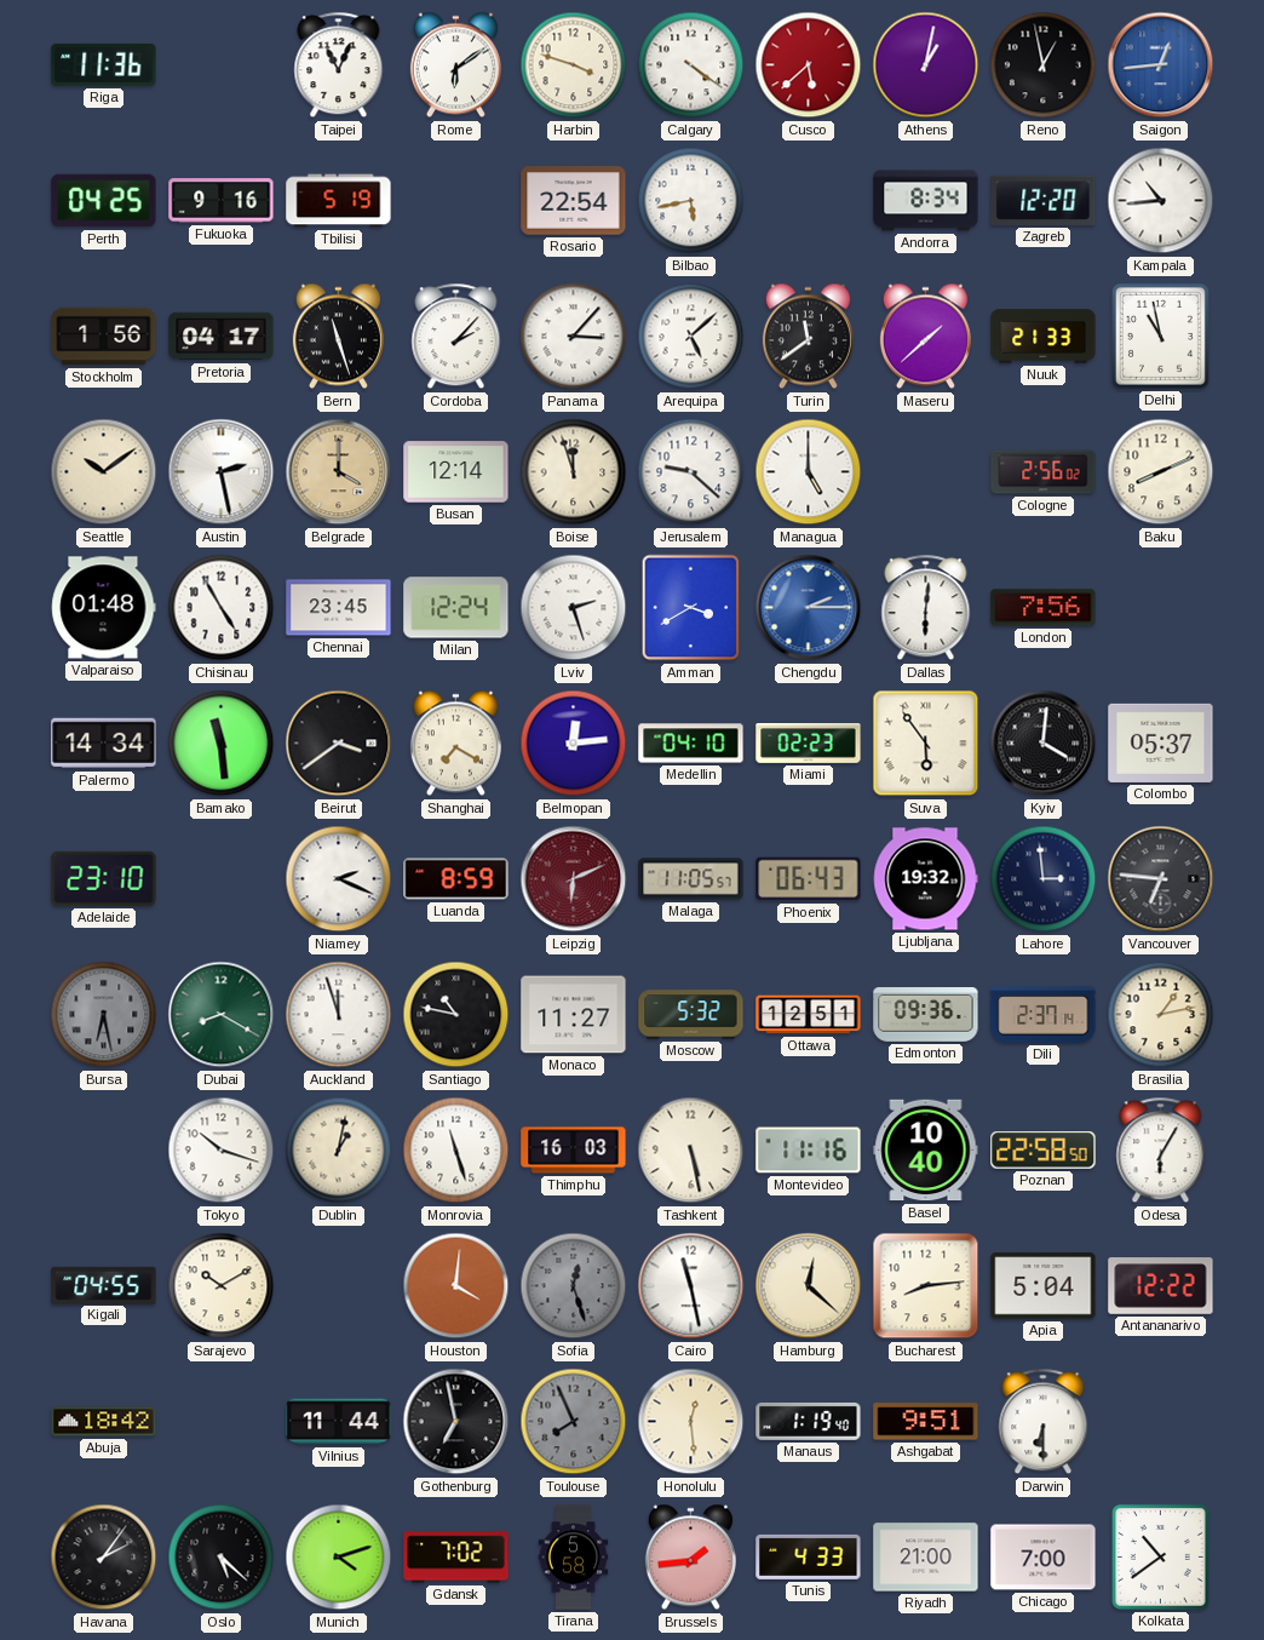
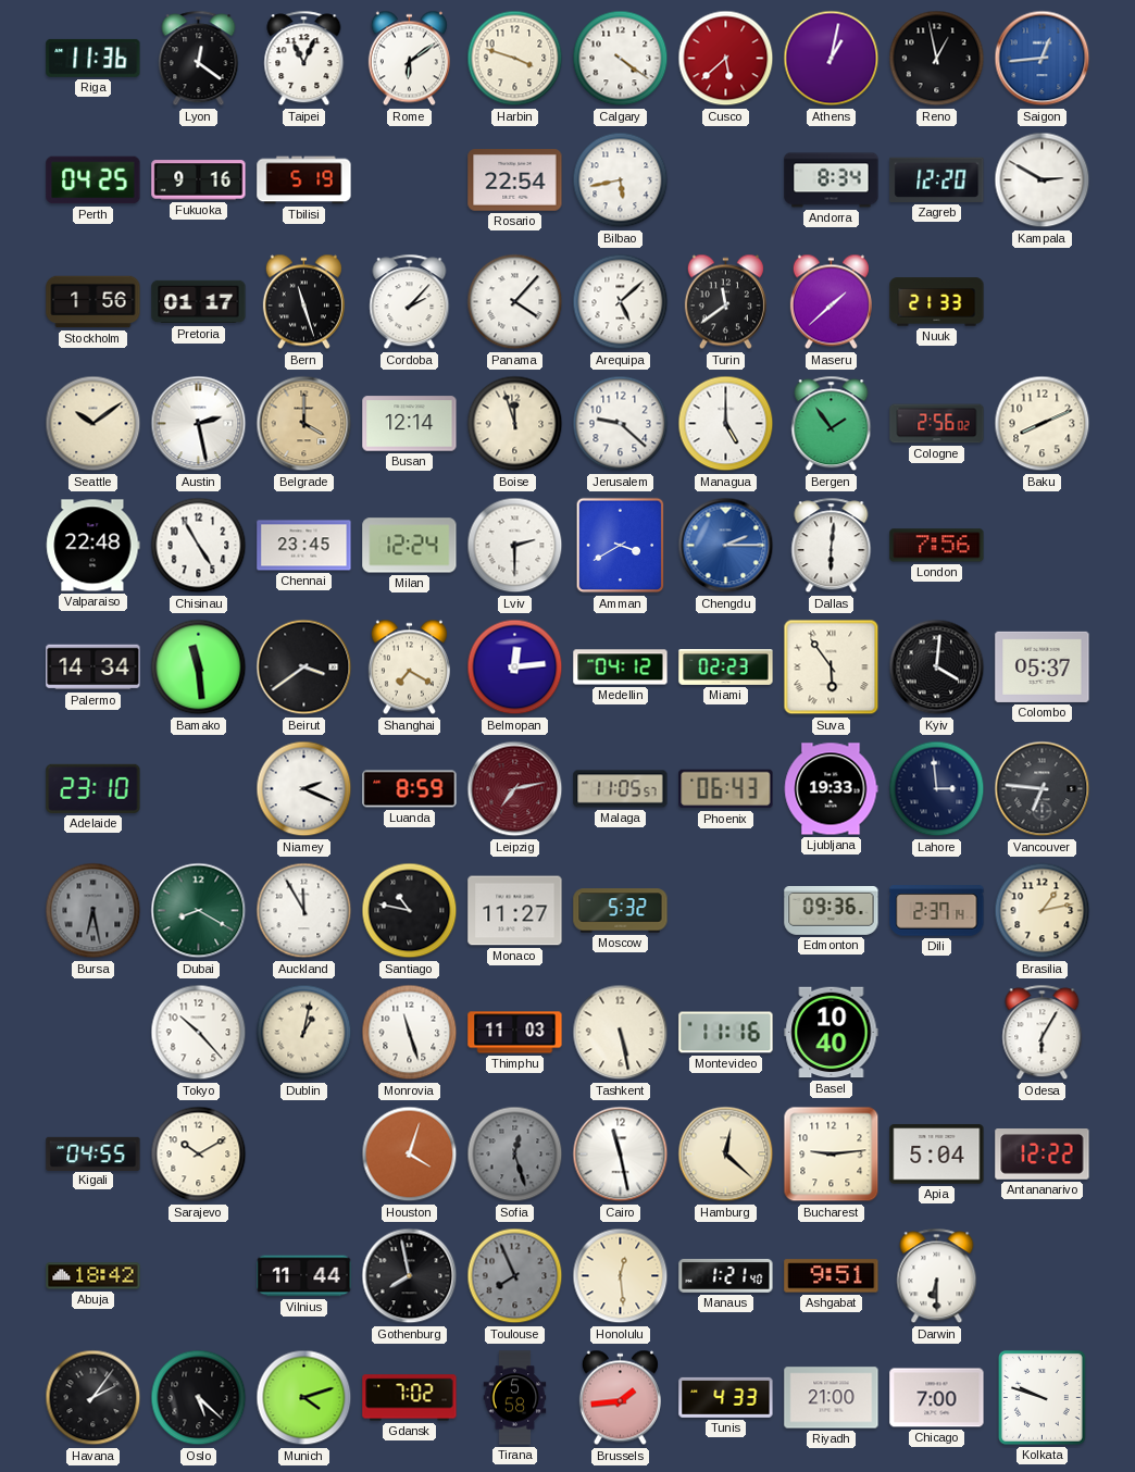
Lyon: none -> 12:21
Kampala: 10:44 -> 2:50
Pretoria: 04:17 -> 01:17
Panama: 3:07 -> 4:07
Delhi: 10:58 -> none
Bergen: none -> 1:54
Valparaiso: 01:48 -> 22:48
Lviv: 2:27 -> 2:30
Medellin: 04:10 -> 04:12
Leipzig: 6:11 -> 7:13
Ljubljana: 19:32 -> 19:33
Auckland: 11:57 -> 11:55
Ottawa: 12:51 -> none
Tokyo: 10:18 -> 10:23
Thimphu: 16:03 -> 11:03
Poznan: 22:58 -> none
Houston: 4:01 -> 4:03
Bucharest: 8:14 -> 9:14
Gothenburg: 6:58 -> 7:58
Manaus: 1:19 -> 1:21
Kolkata: 10:39 -> 9:48
